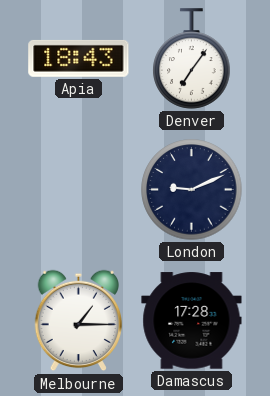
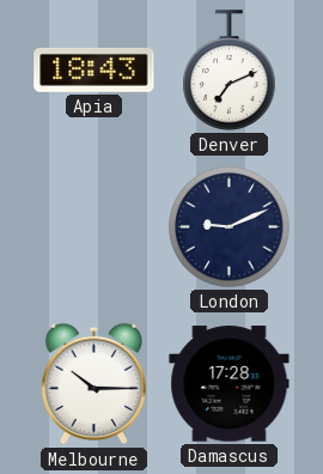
Denver: 7:06 -> 7:11
Melbourne: 1:15 -> 10:15
